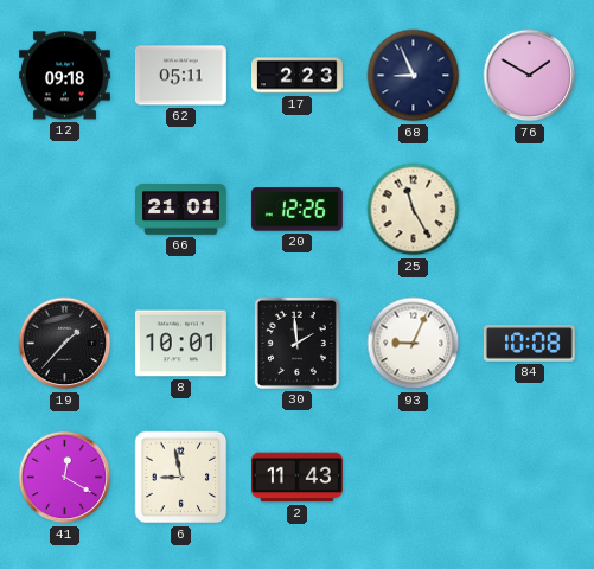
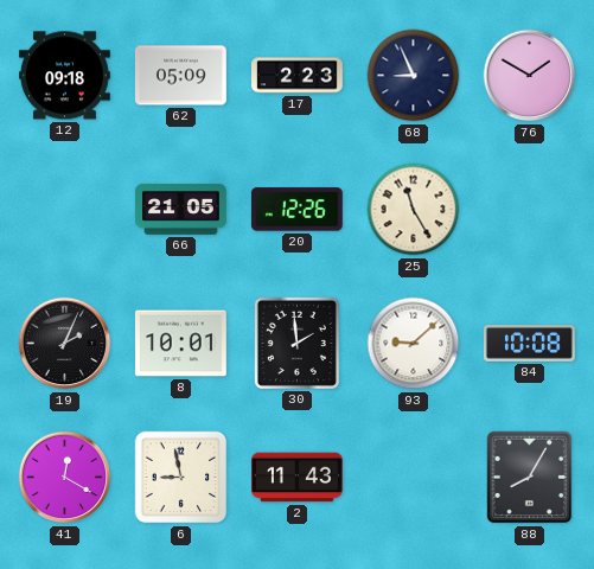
62: 05:11 -> 05:09
66: 21:01 -> 21:05
19: 1:37 -> 2:04
93: 9:04 -> 9:08
88: none -> 8:05
